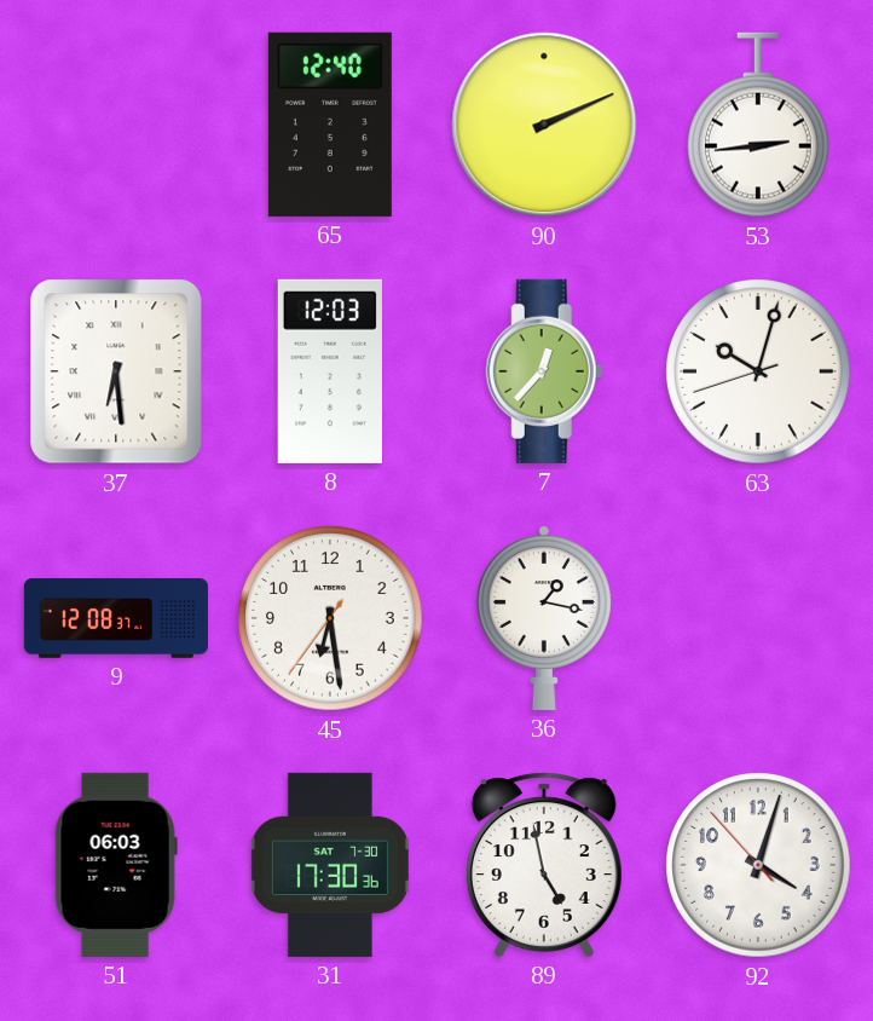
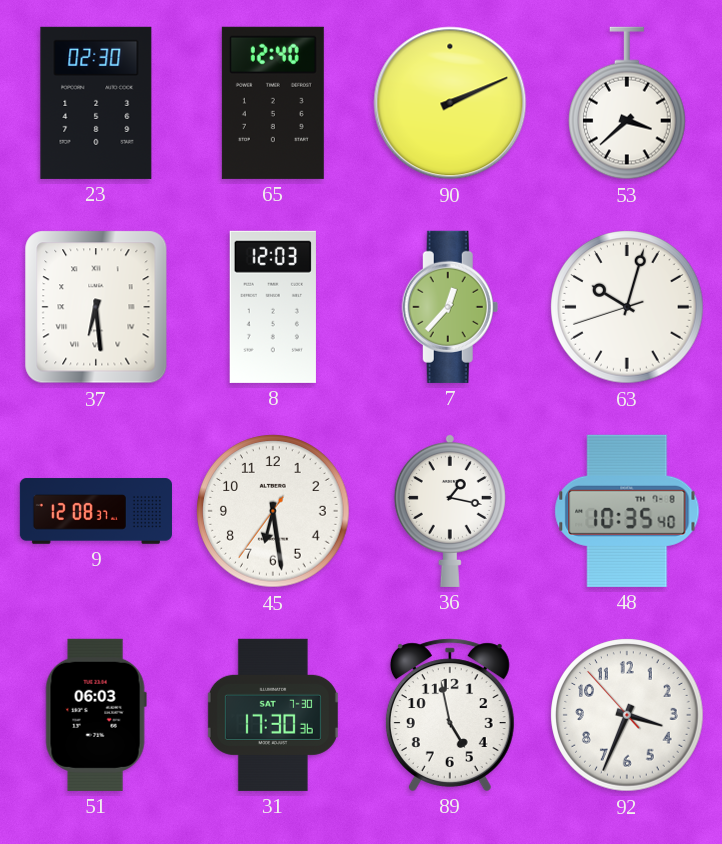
23: none -> 02:30
53: 2:44 -> 3:38
48: none -> 10:35
92: 4:02 -> 3:33
